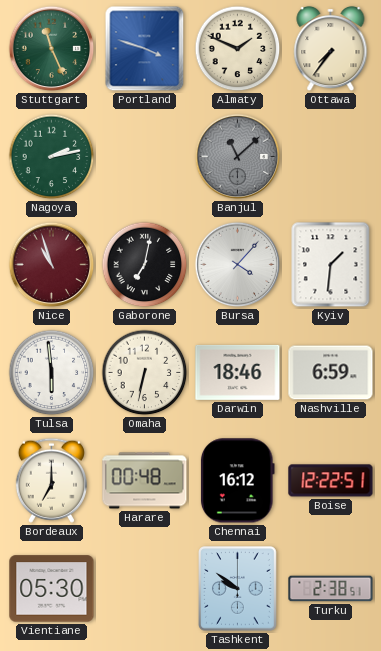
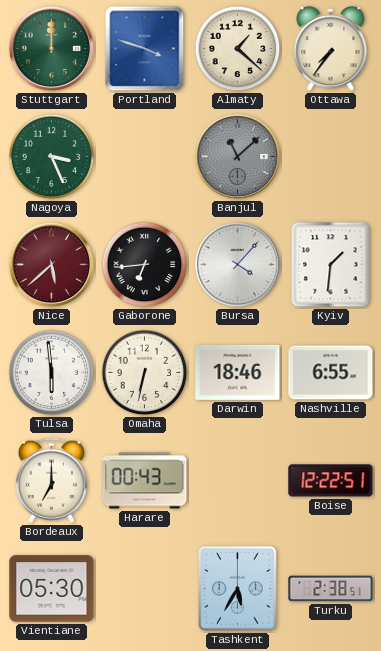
Stuttgart: 11:26 -> 12:00
Almaty: 1:49 -> 1:22
Nagoya: 2:13 -> 3:26
Nice: 10:57 -> 5:38
Gaborone: 7:02 -> 6:44
Nashville: 6:59 -> 6:55
Harare: 00:48 -> 00:43
Chennai: 16:12 -> none
Tashkent: 9:51 -> 5:35
